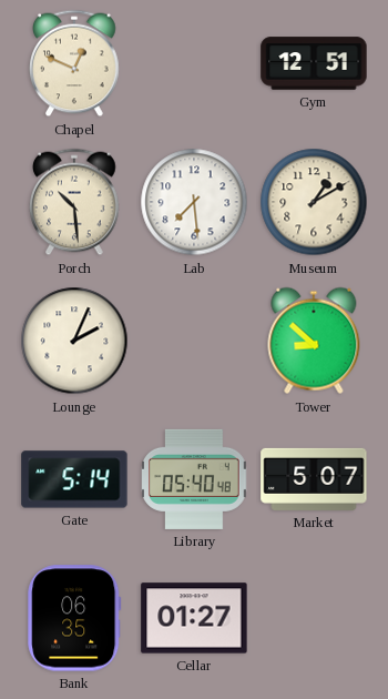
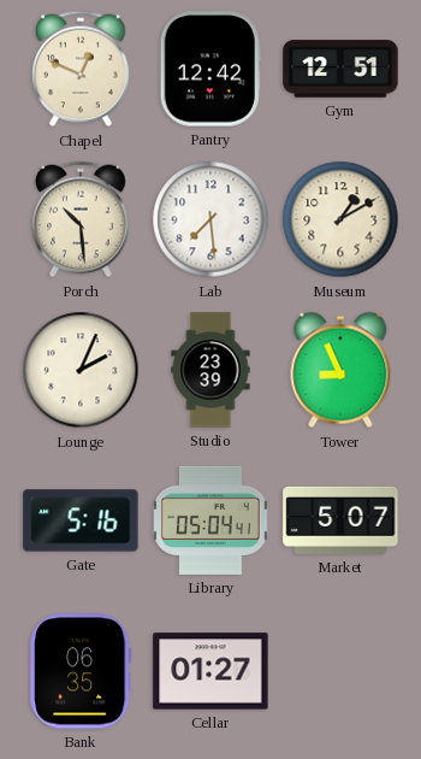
Pantry: none -> 12:42
Studio: none -> 23:39
Tower: 8:52 -> 8:56
Gate: 5:14 -> 5:16
Library: 05:40 -> 05:04
